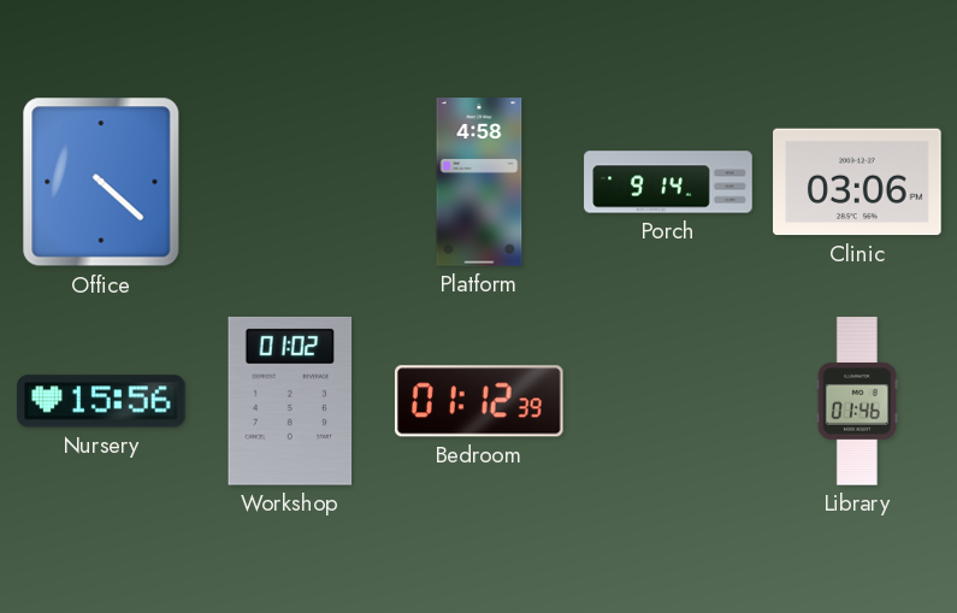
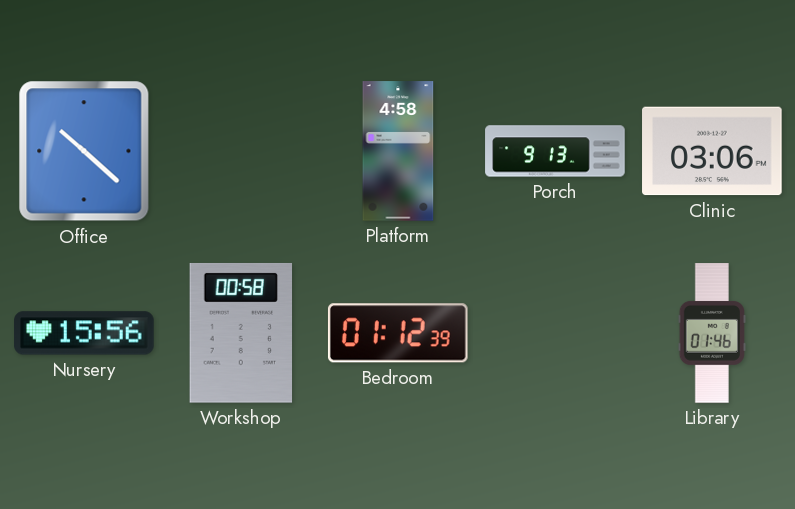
Office: 4:22 -> 10:22
Porch: 9:14 -> 9:13
Workshop: 01:02 -> 00:58
